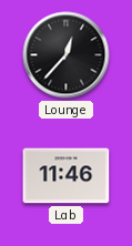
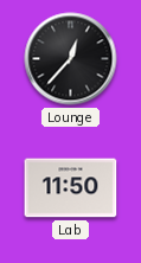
Lab: 11:46 -> 11:50
